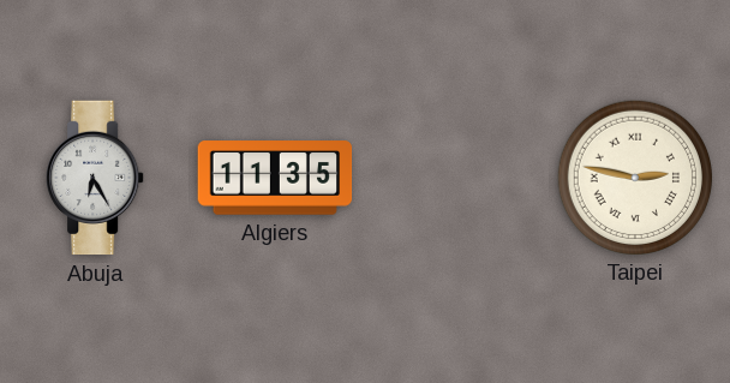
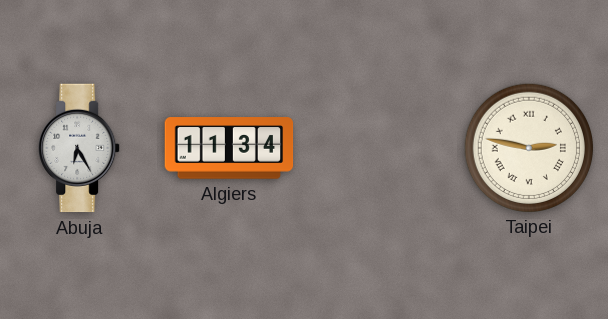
Algiers: 11:35 -> 11:34
